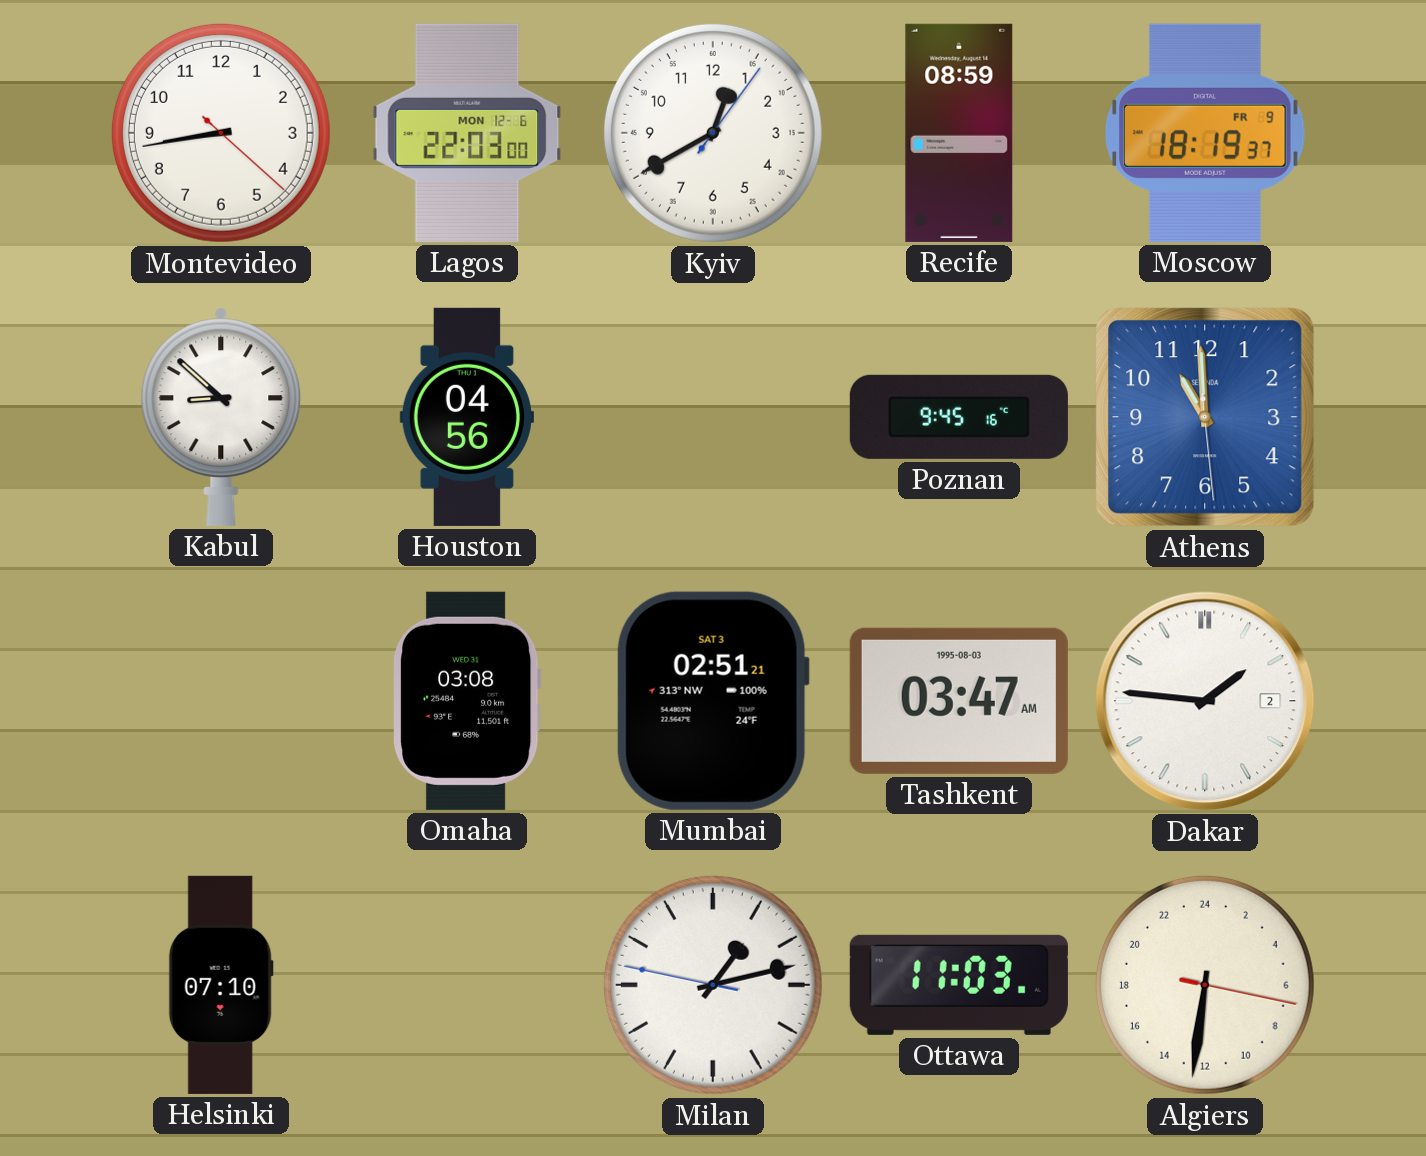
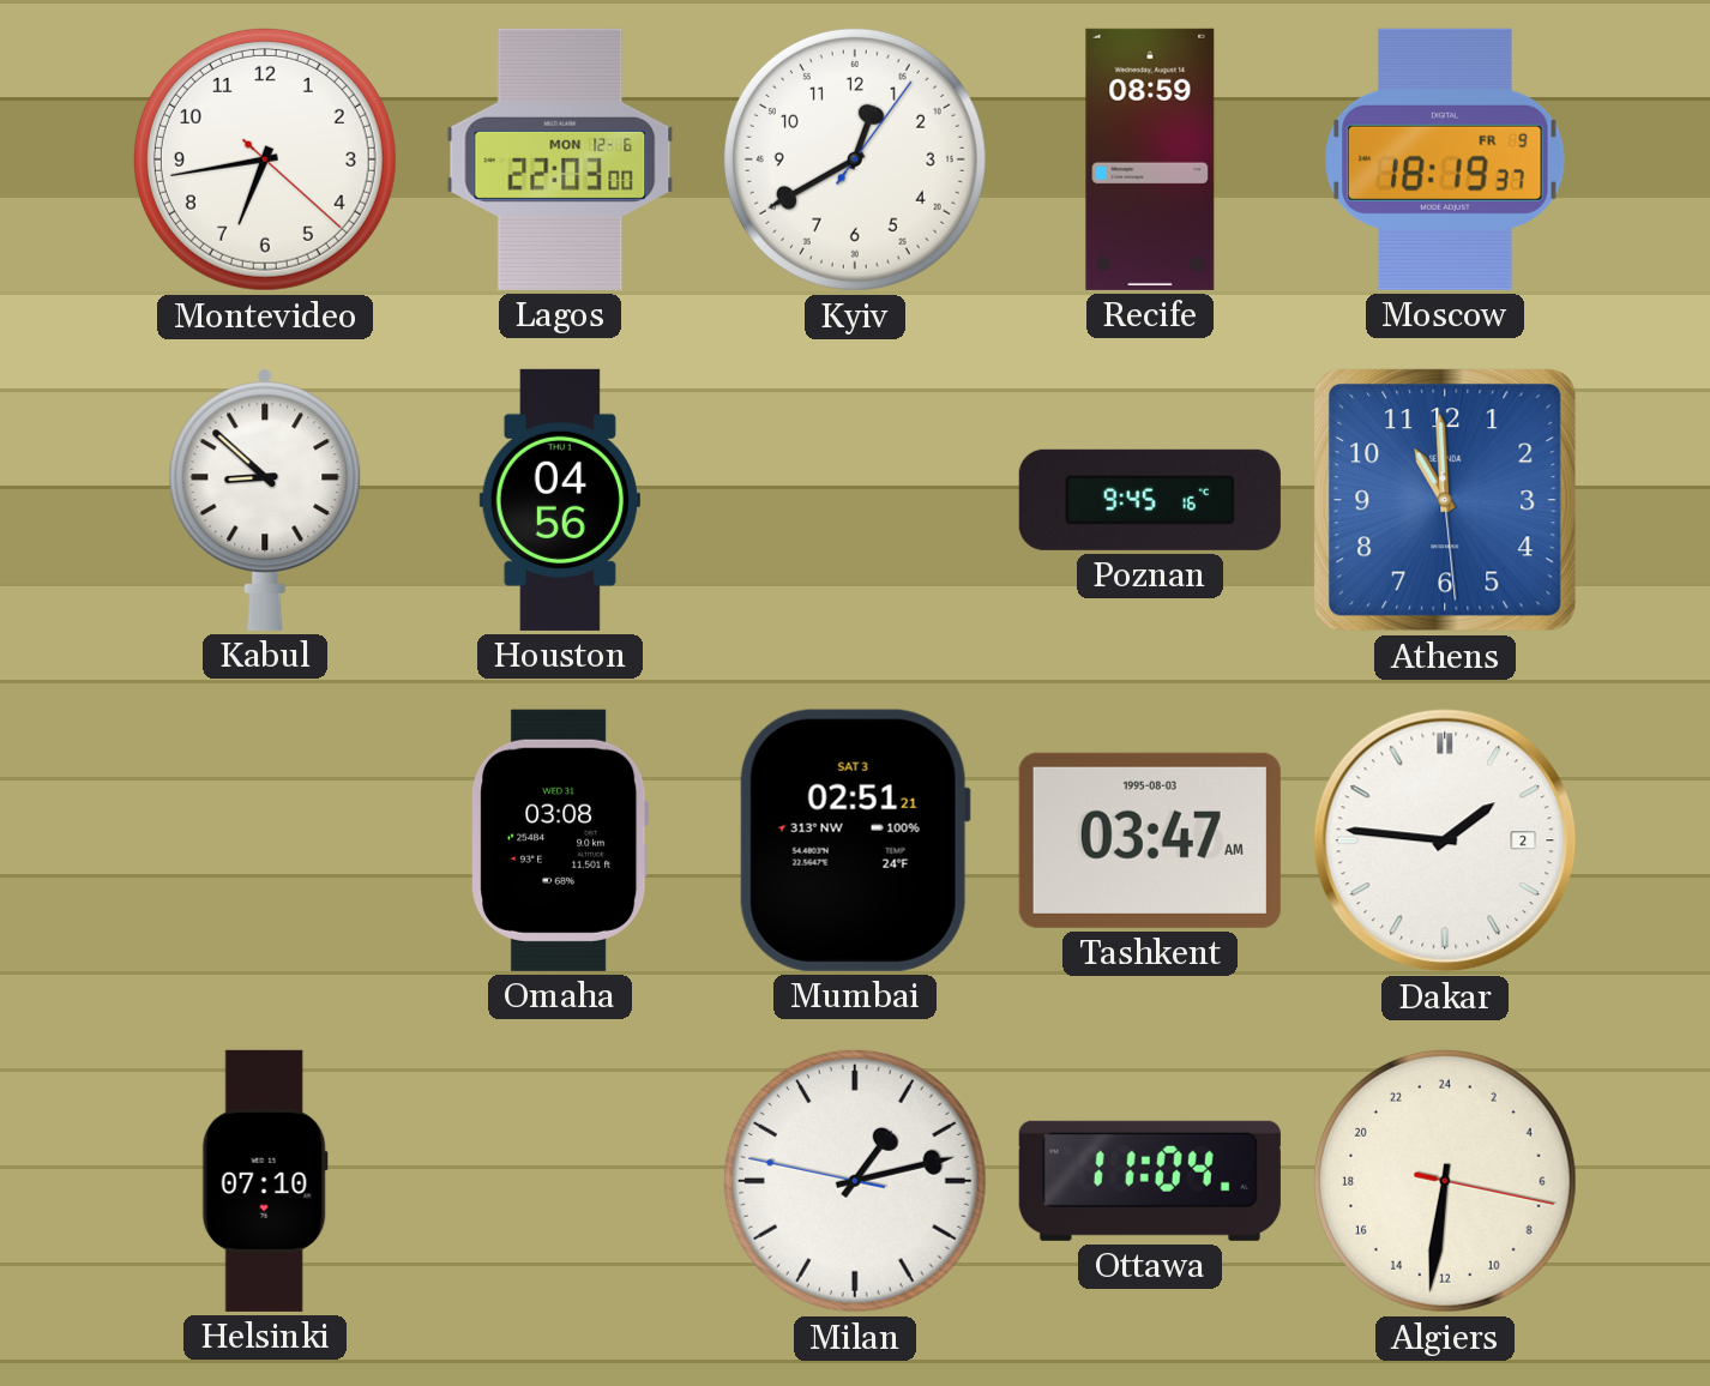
Montevideo: 8:43 -> 6:43
Ottawa: 11:03 -> 11:04
